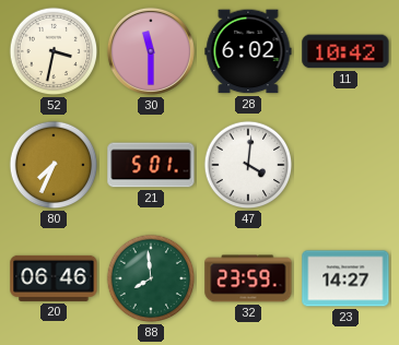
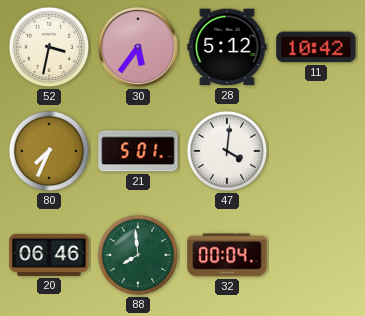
30: 11:30 -> 5:36
28: 6:02 -> 5:12
32: 23:59 -> 00:04
23: 14:27 -> none
